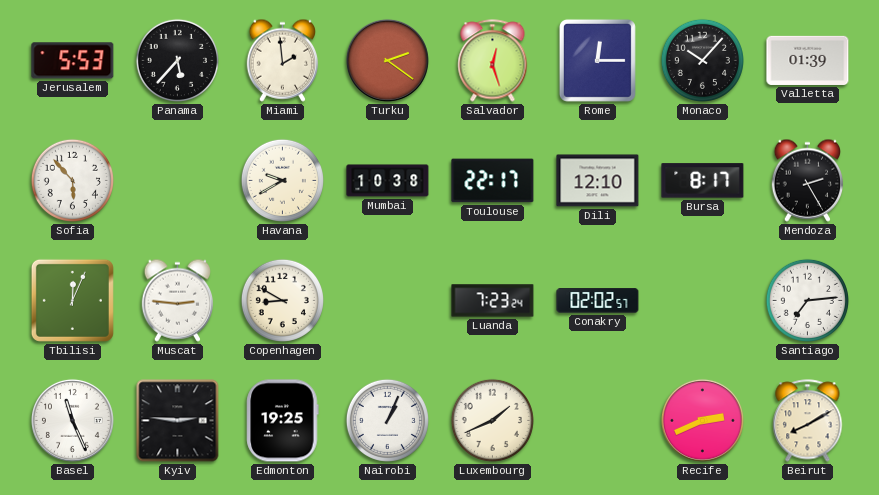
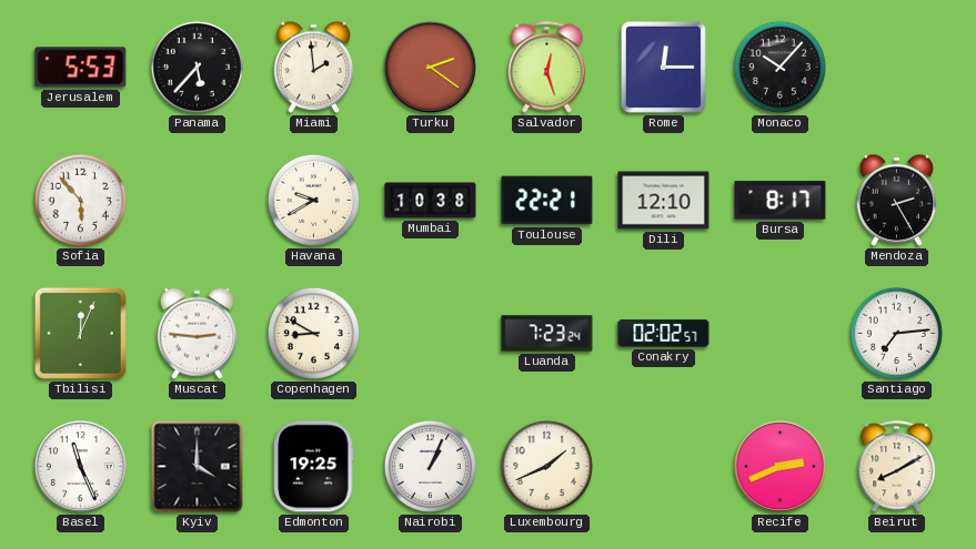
Valletta: 01:39 -> none
Toulouse: 22:17 -> 22:21
Kyiv: 2:46 -> 4:00
